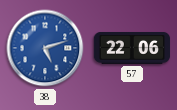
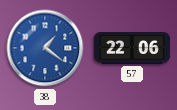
38: 5:12 -> 1:21
